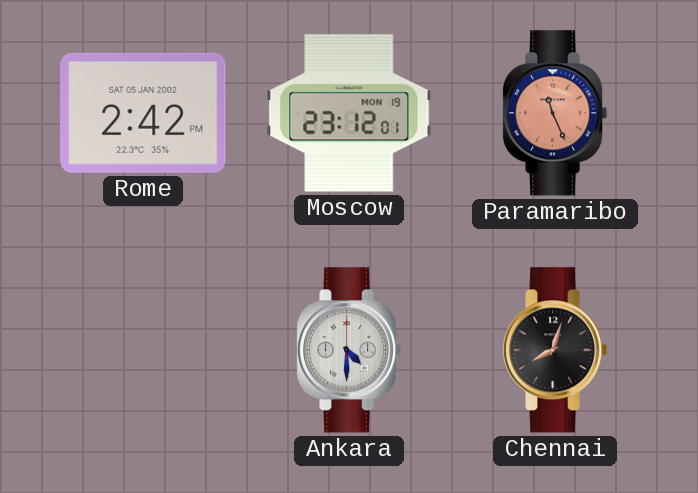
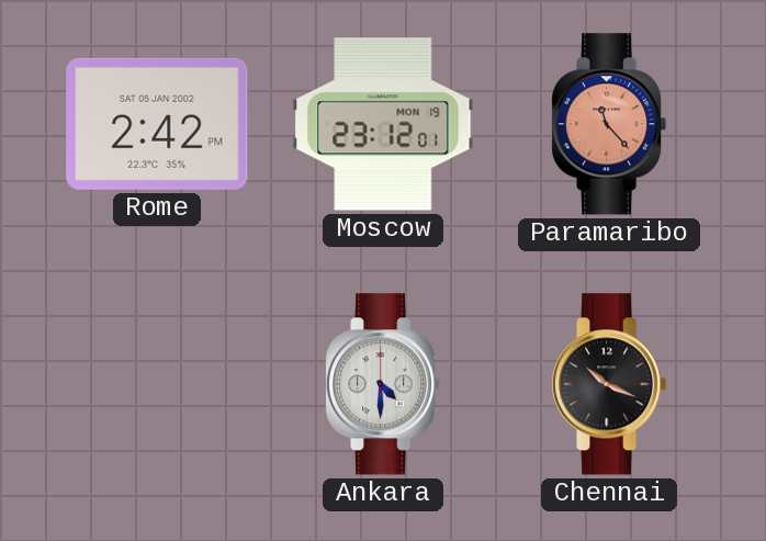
Paramaribo: 11:26 -> 11:23
Chennai: 8:03 -> 10:19
